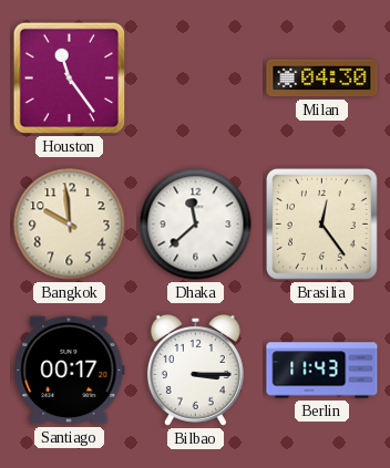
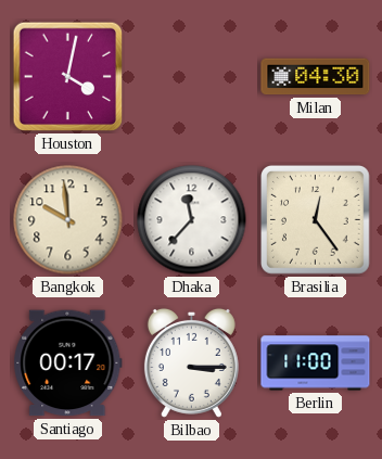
Houston: 11:24 -> 4:02
Dhaka: 11:38 -> 11:37
Berlin: 11:43 -> 11:00
